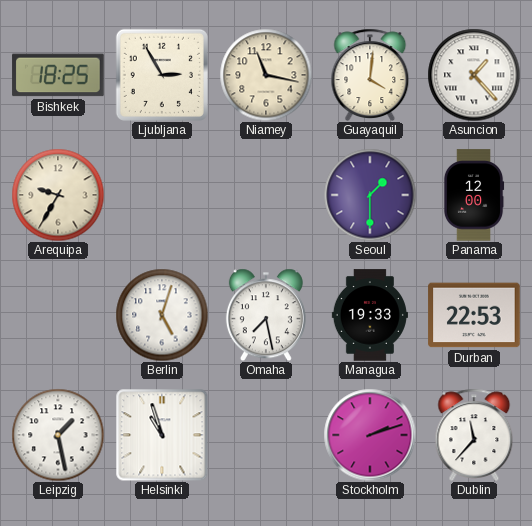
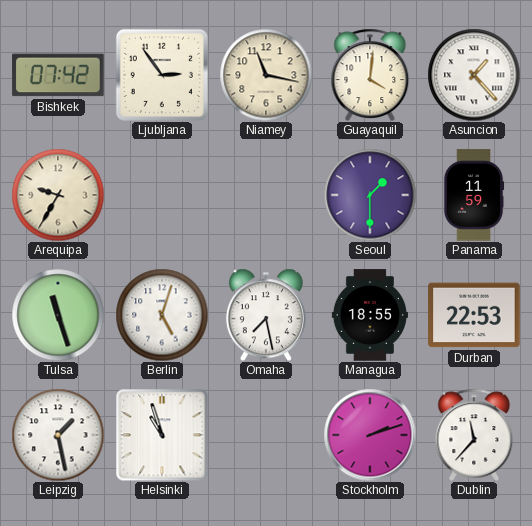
Bishkek: 18:25 -> 07:42
Ljubljana: 2:55 -> 2:54
Panama: 12:00 -> 11:59
Tulsa: none -> 11:27
Managua: 19:33 -> 18:55
